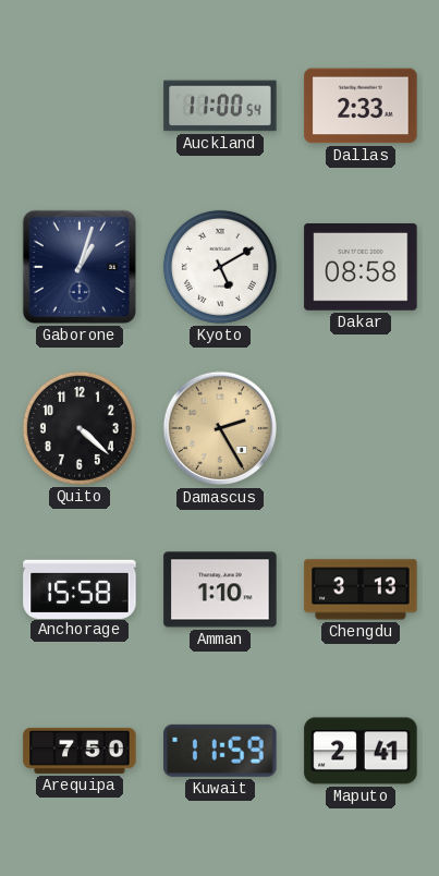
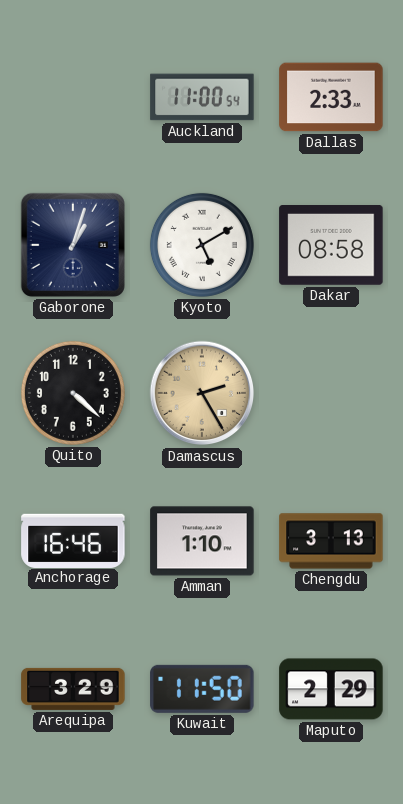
Anchorage: 15:58 -> 16:46
Arequipa: 7:50 -> 3:29
Kuwait: 11:59 -> 11:50
Maputo: 2:41 -> 2:29
